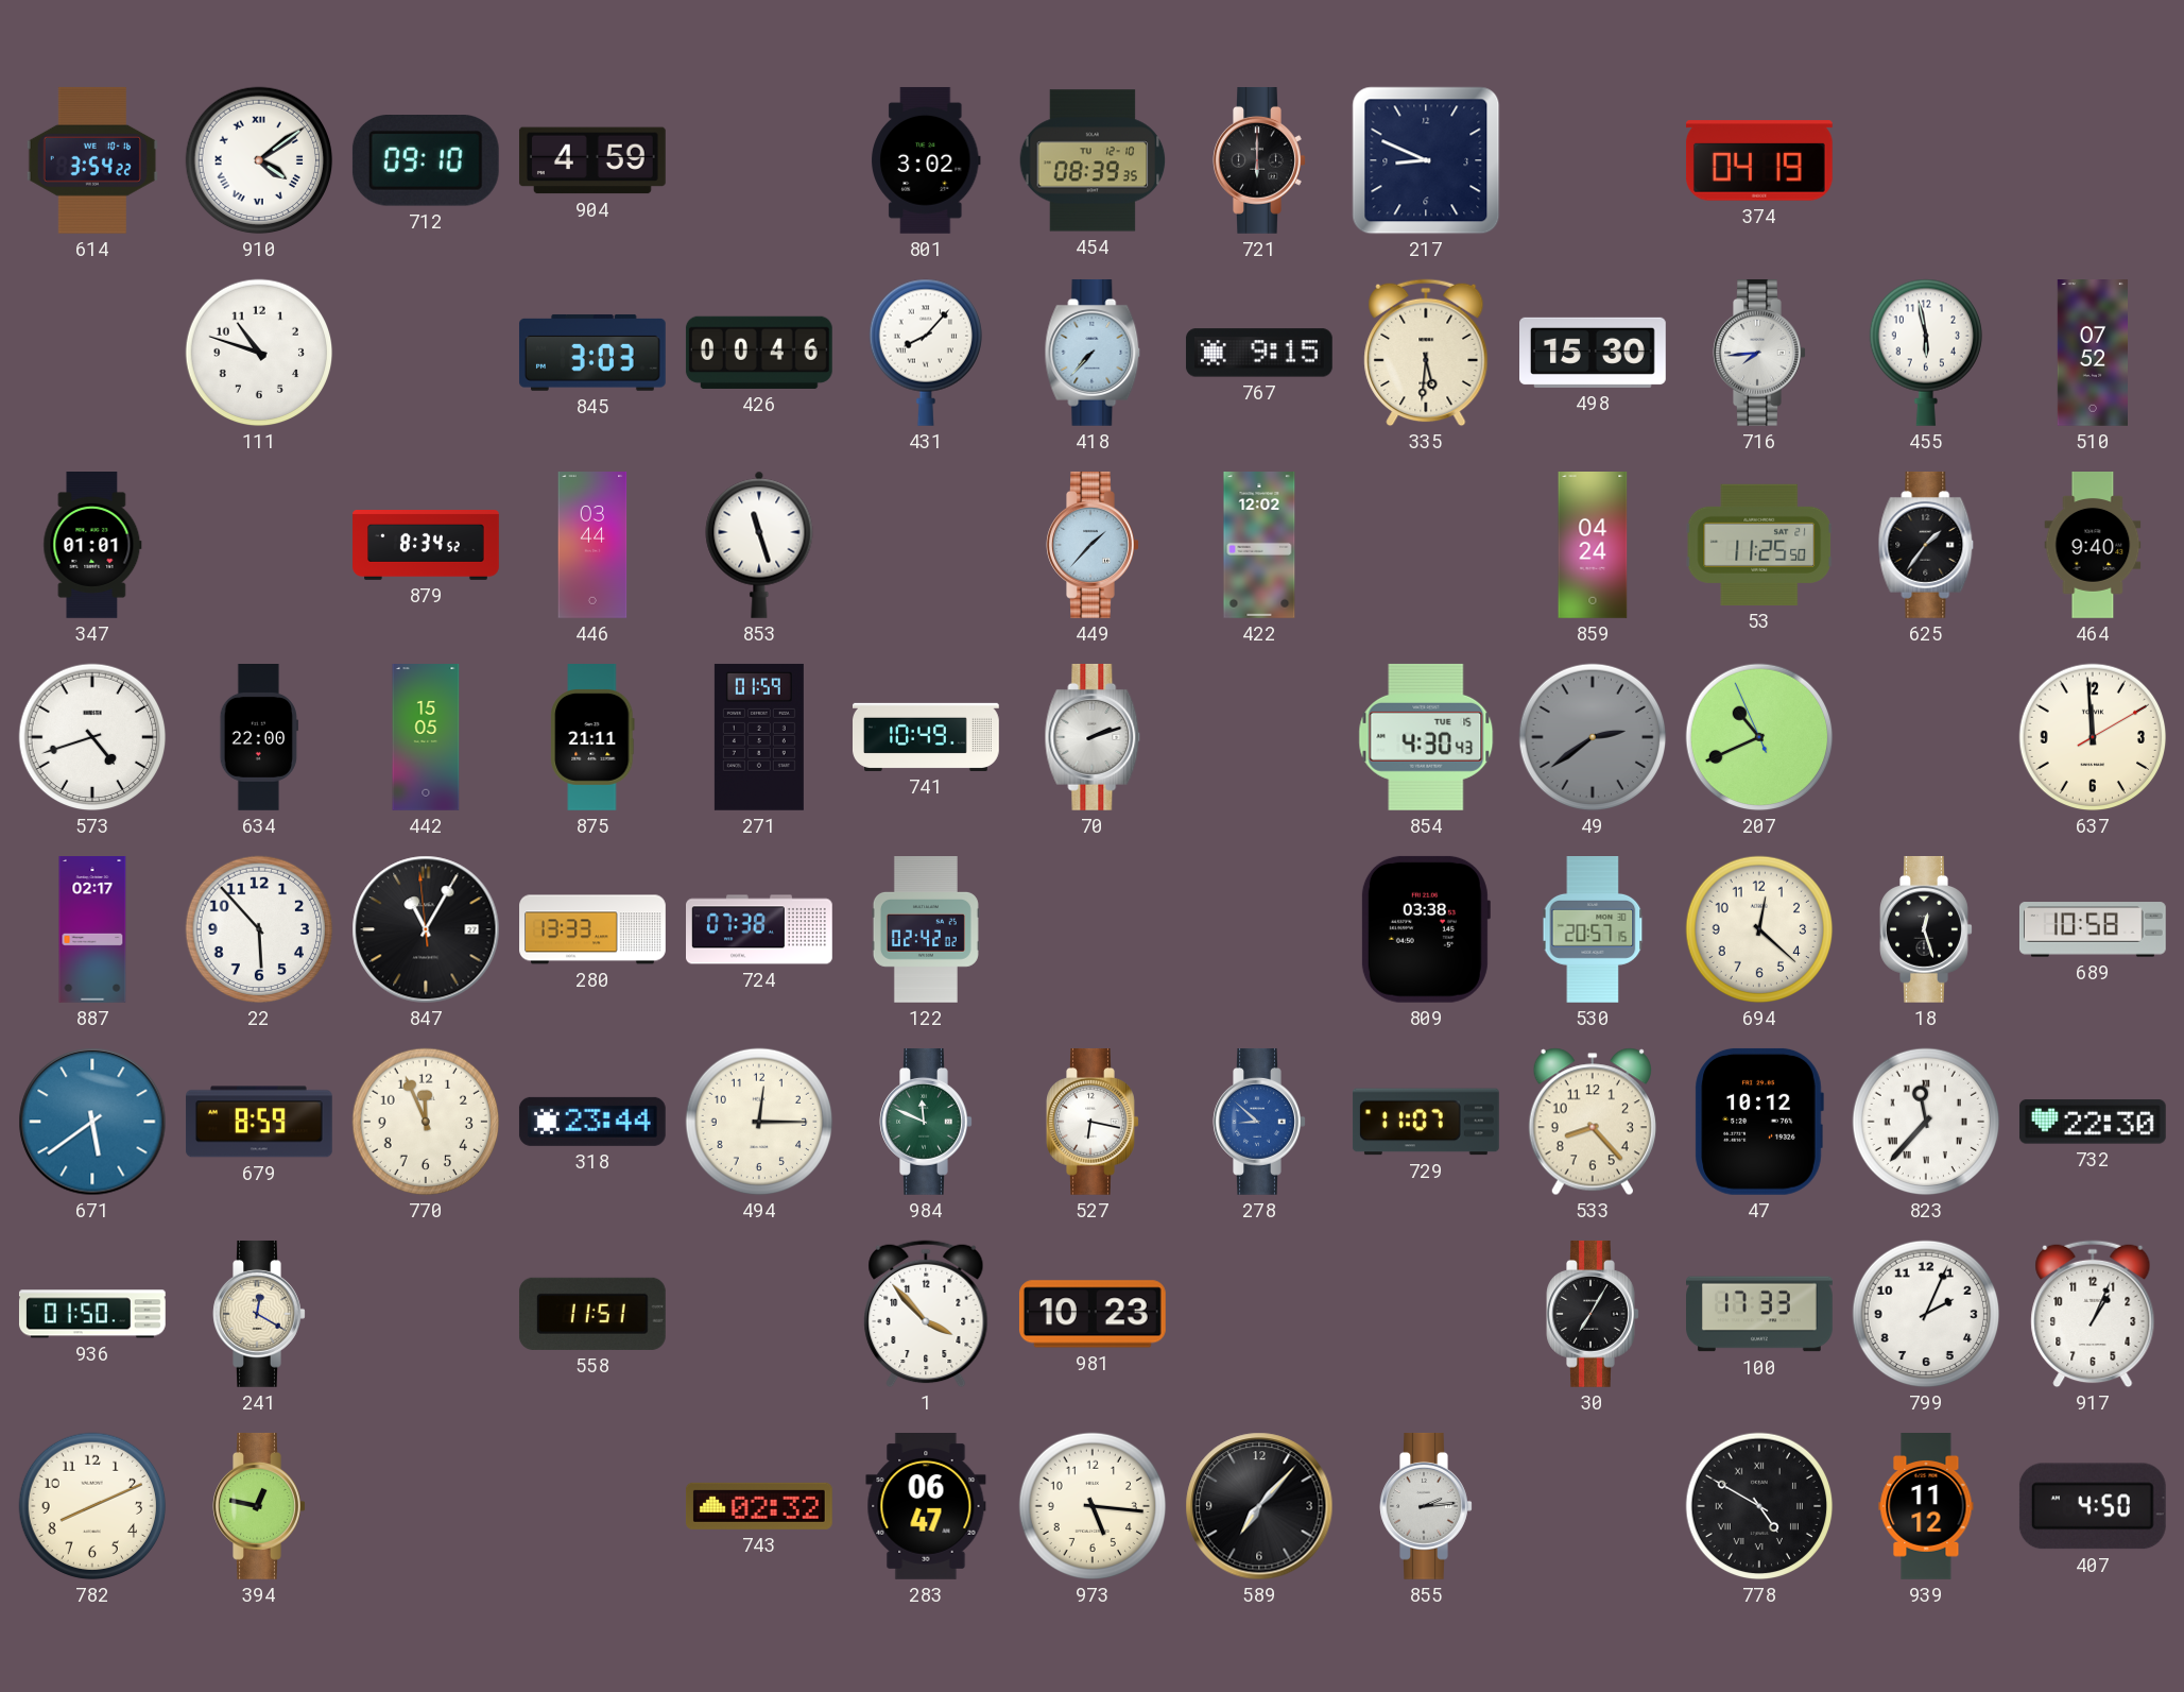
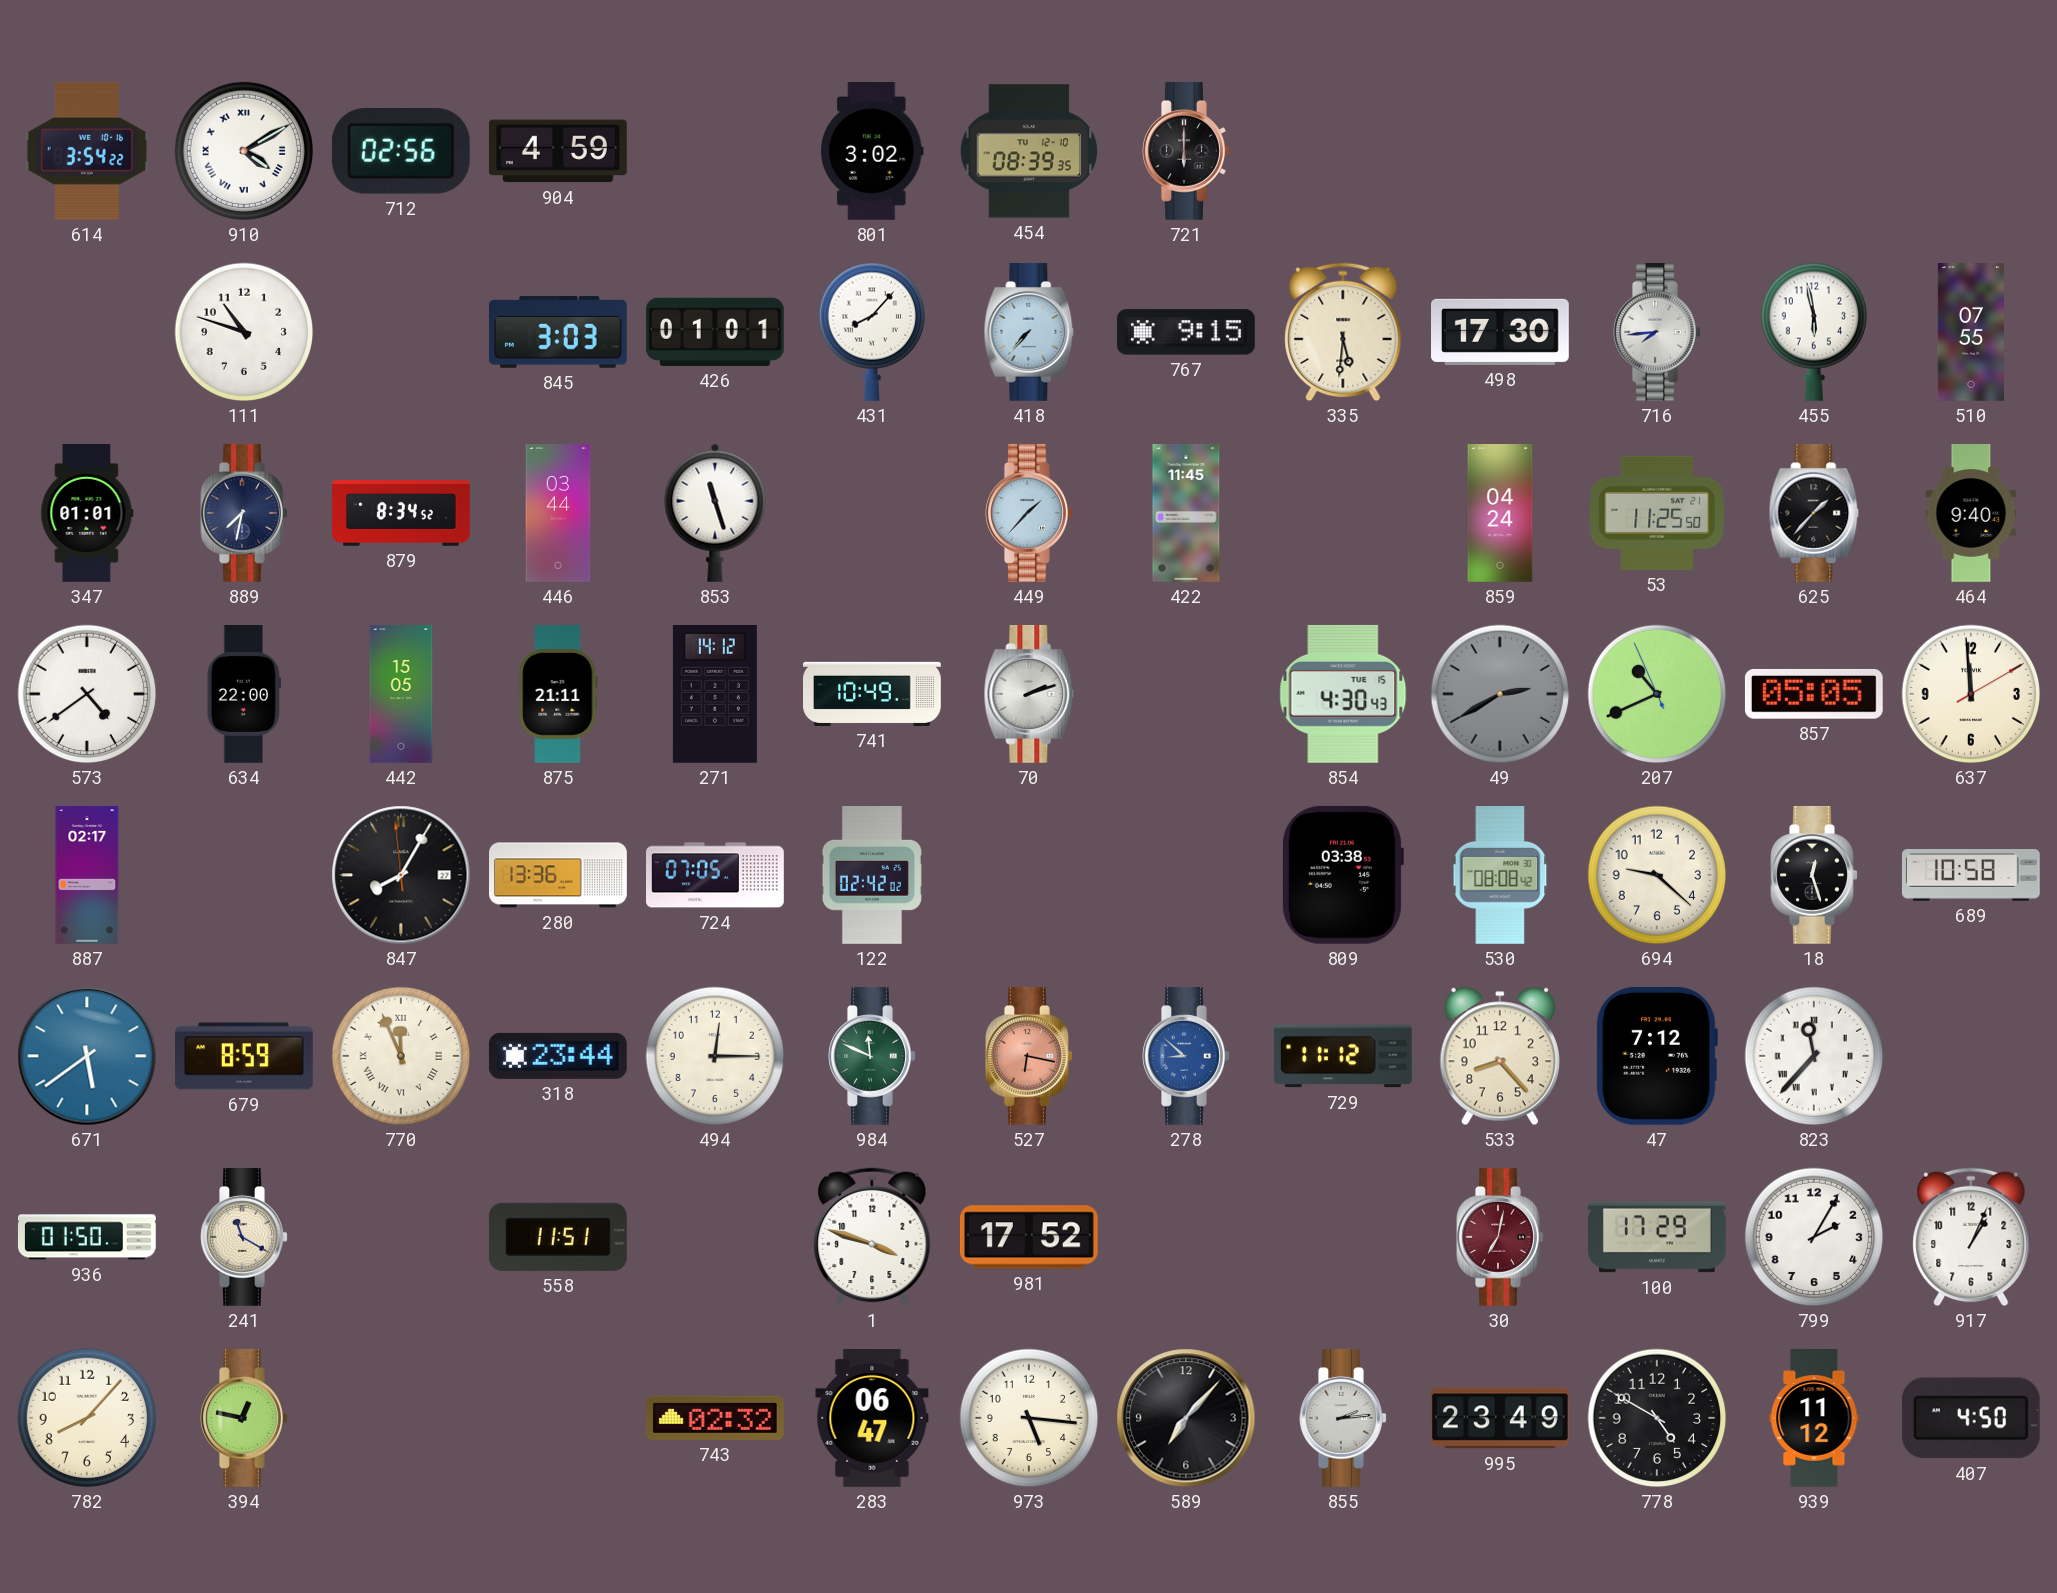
910: 4:09 -> 4:10
712: 09:10 -> 02:56
217: 8:49 -> none
374: 04:19 -> none
426: 00:46 -> 01:01
498: 15:30 -> 17:30
510: 07:52 -> 07:55
889: none -> 7:32
422: 12:02 -> 11:45
625: 1:36 -> 1:37
573: 4:42 -> 4:39
271: 01:59 -> 14:12
49: 2:39 -> 2:40
857: none -> 05:05
22: 5:53 -> none
847: 11:04 -> 8:04
280: 13:33 -> 13:36
724: 07:38 -> 07:05
530: 20:57 -> 08:08
694: 12:22 -> 9:22
770 numerals: Arabic -> Roman
527 dial: white -> salmon
729: 11:07 -> 11:12
47: 10:12 -> 7:12
732: 22:30 -> none
241: 12:20 -> 11:20
1: 3:53 -> 3:48
981: 10:23 -> 17:52
30: 7:05 -> 7:02
30 dial: black -> burgundy
100: 17:33 -> 17:29
799: 2:04 -> 2:05
782: 8:11 -> 8:07
995: none -> 23:49
778 numerals: Roman -> Arabic
